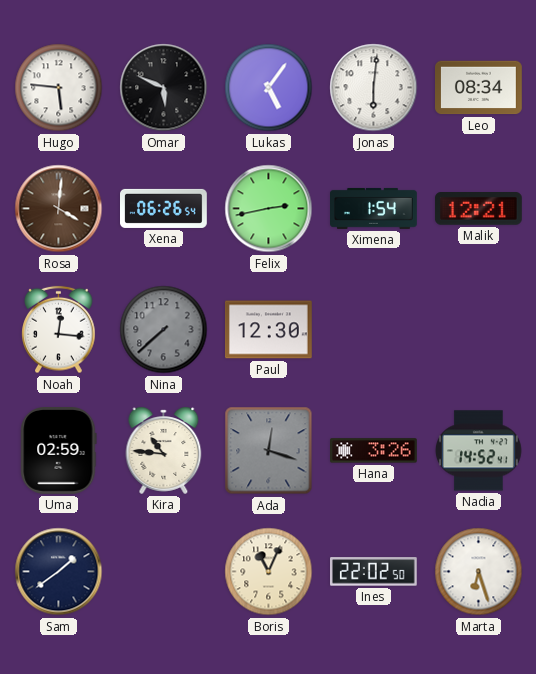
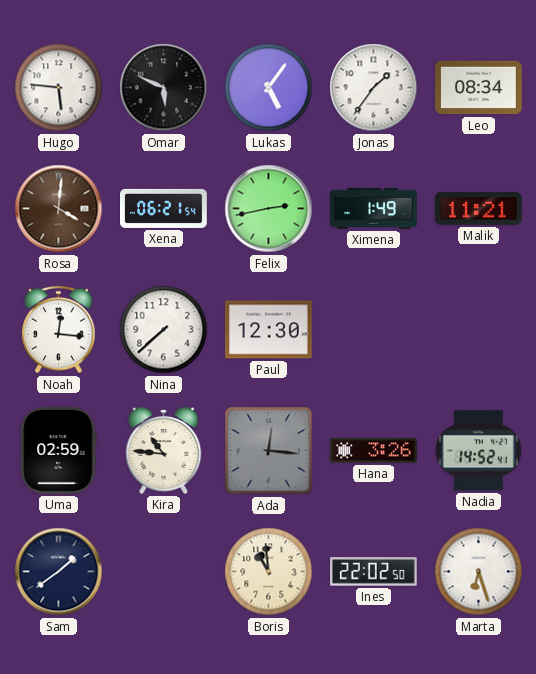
Jonas: 6:01 -> 1:36
Xena: 06:26 -> 06:21
Ximena: 1:54 -> 1:49
Malik: 12:21 -> 11:21
Nina dial: grey -> white
Ada: 12:18 -> 12:16
Boris: 11:04 -> 10:59
